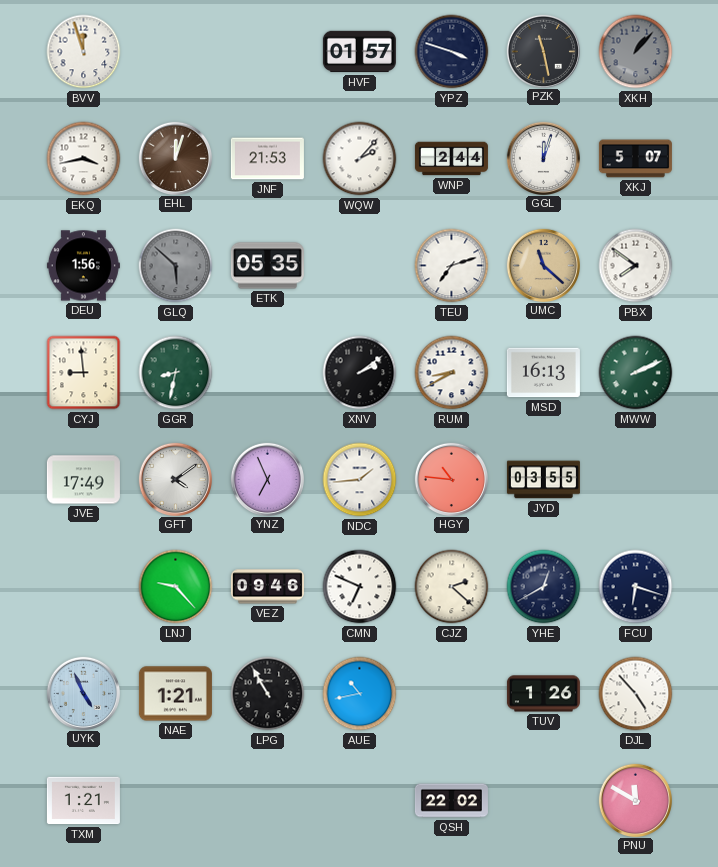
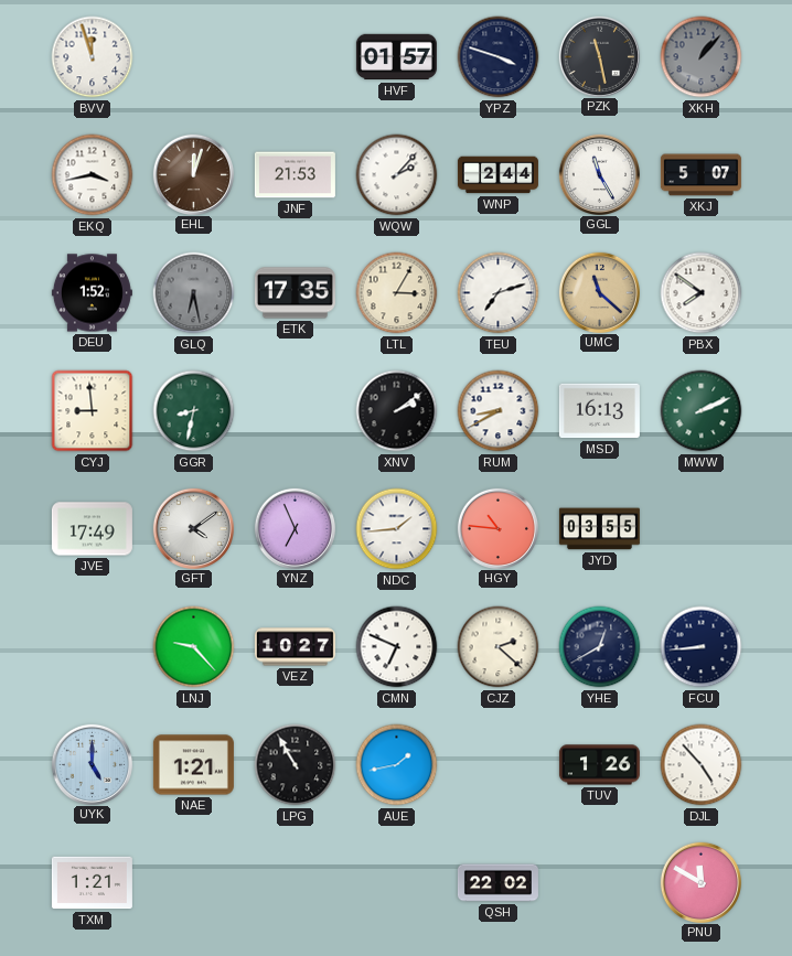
GGL: 12:03 -> 11:25
DEU: 1:56 -> 1:52
GLQ: 5:52 -> 6:28
ETK: 05:35 -> 17:35
LTL: none -> 3:05
VEZ: 09:46 -> 10:27
FCU: 6:18 -> 8:44
UYK: 4:56 -> 5:00
AUE: 10:43 -> 1:43
